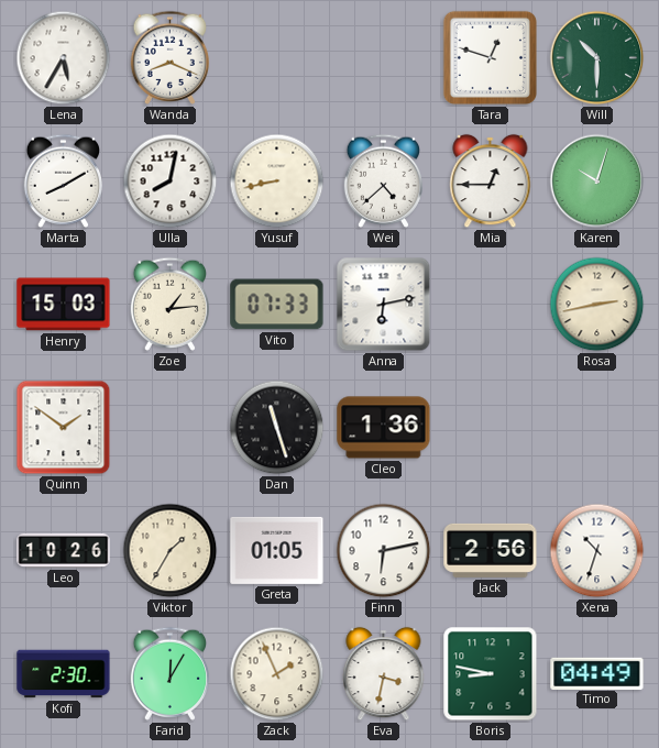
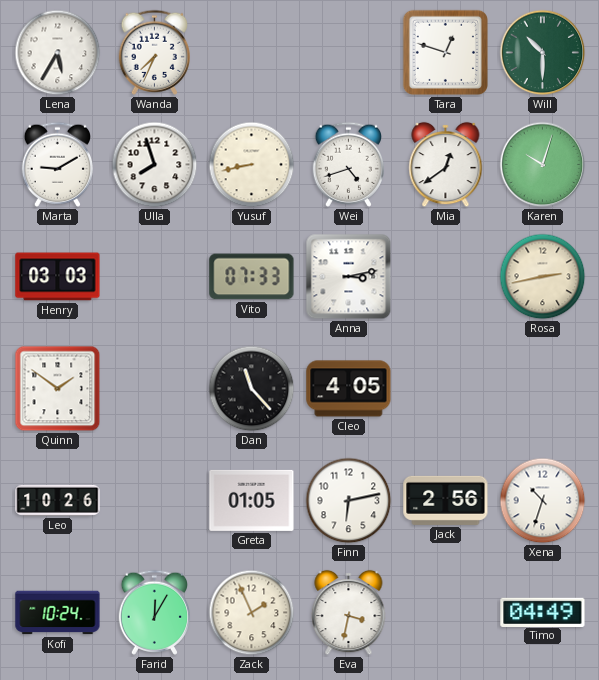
Wanda: 8:19 -> 7:34
Marta: 8:10 -> 9:10
Ulla: 8:02 -> 7:57
Wei: 4:38 -> 4:42
Mia: 12:45 -> 12:39
Henry: 15:03 -> 03:03
Zoe: 1:14 -> none
Anna: 6:13 -> 3:13
Dan: 11:27 -> 11:23
Cleo: 1:36 -> 4:05
Viktor: 1:35 -> none
Kofi: 2:30 -> 10:24
Boris: 8:47 -> none
